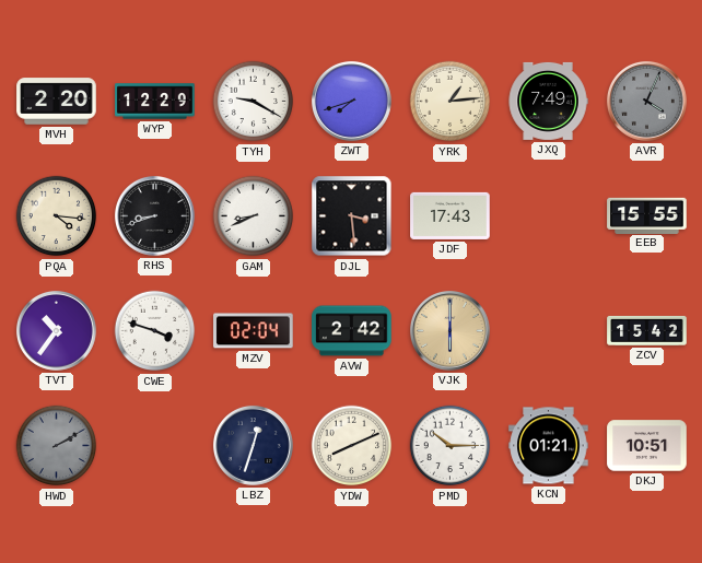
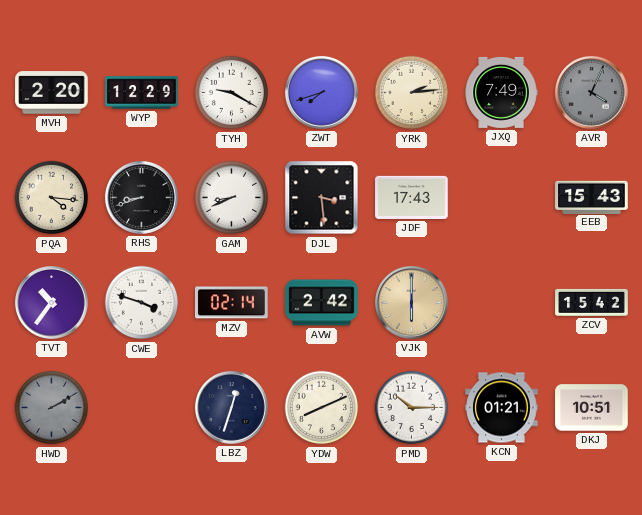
YRK: 1:14 -> 2:14
EEB: 15:55 -> 15:43
MZV: 02:04 -> 02:14
